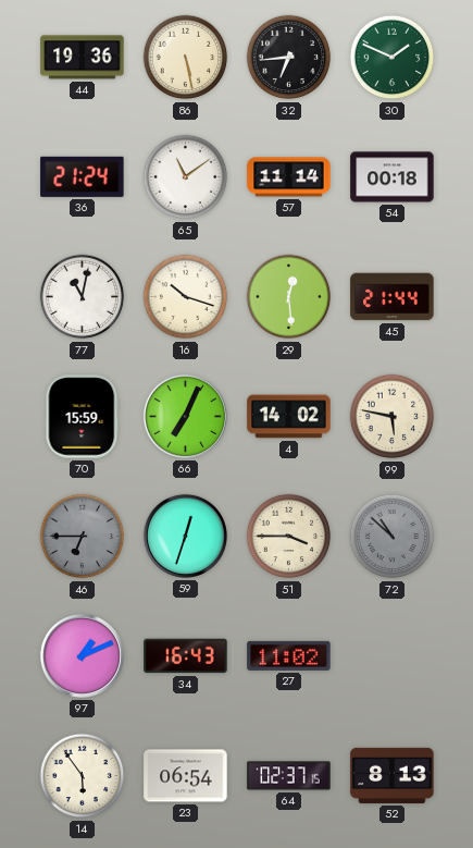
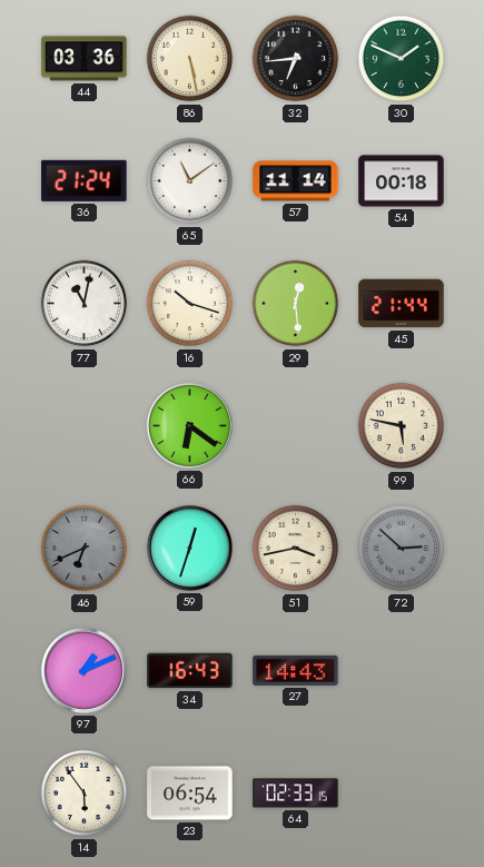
44: 19:36 -> 03:36
70: 15:59 -> none
66: 7:04 -> 6:21
4: 14:02 -> none
46: 6:45 -> 6:41
51: 3:45 -> 3:43
72: 10:52 -> 2:52
27: 11:02 -> 14:43
64: 02:37 -> 02:33
52: 8:13 -> none
